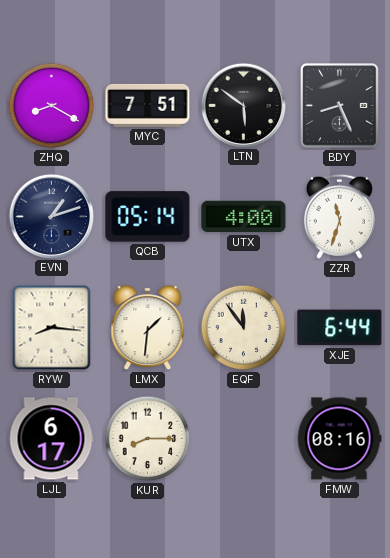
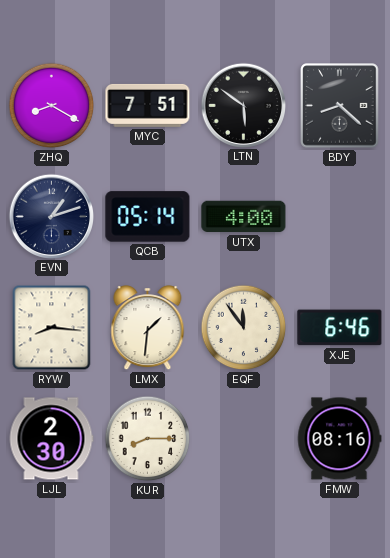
BDY: 8:26 -> 8:22
ZZR: 11:33 -> none
XJE: 6:44 -> 6:46
LJL: 6:17 -> 2:30
